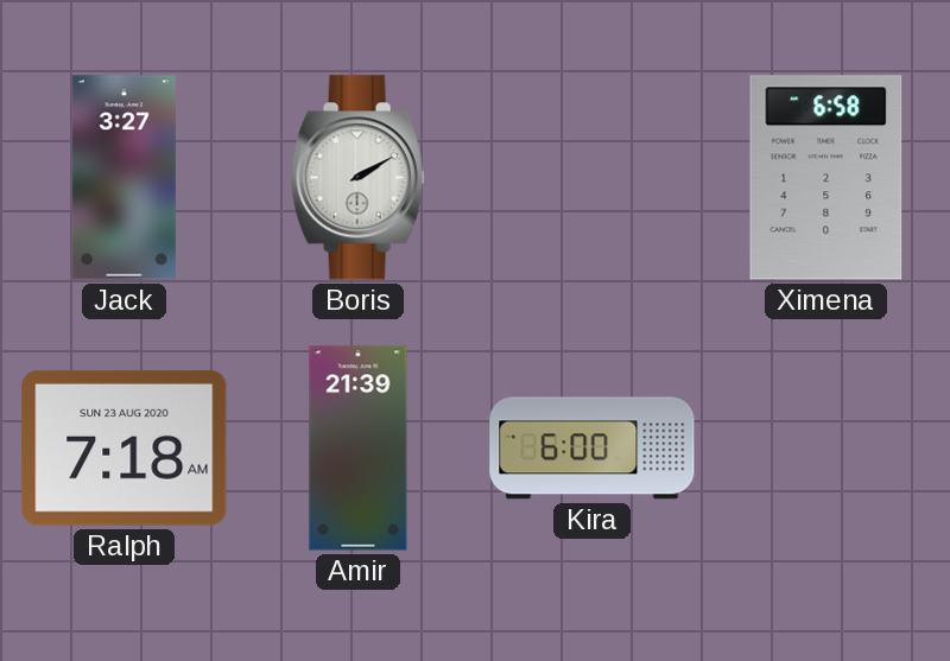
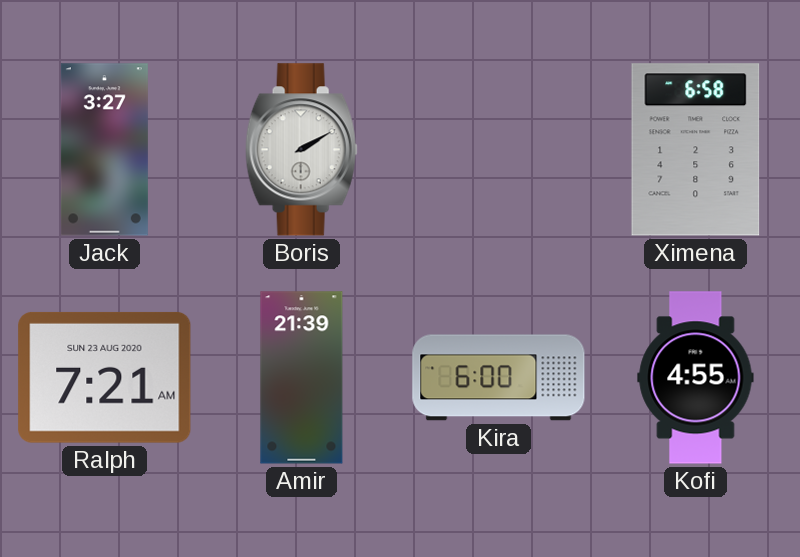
Ralph: 7:18 -> 7:21
Kofi: none -> 4:55
